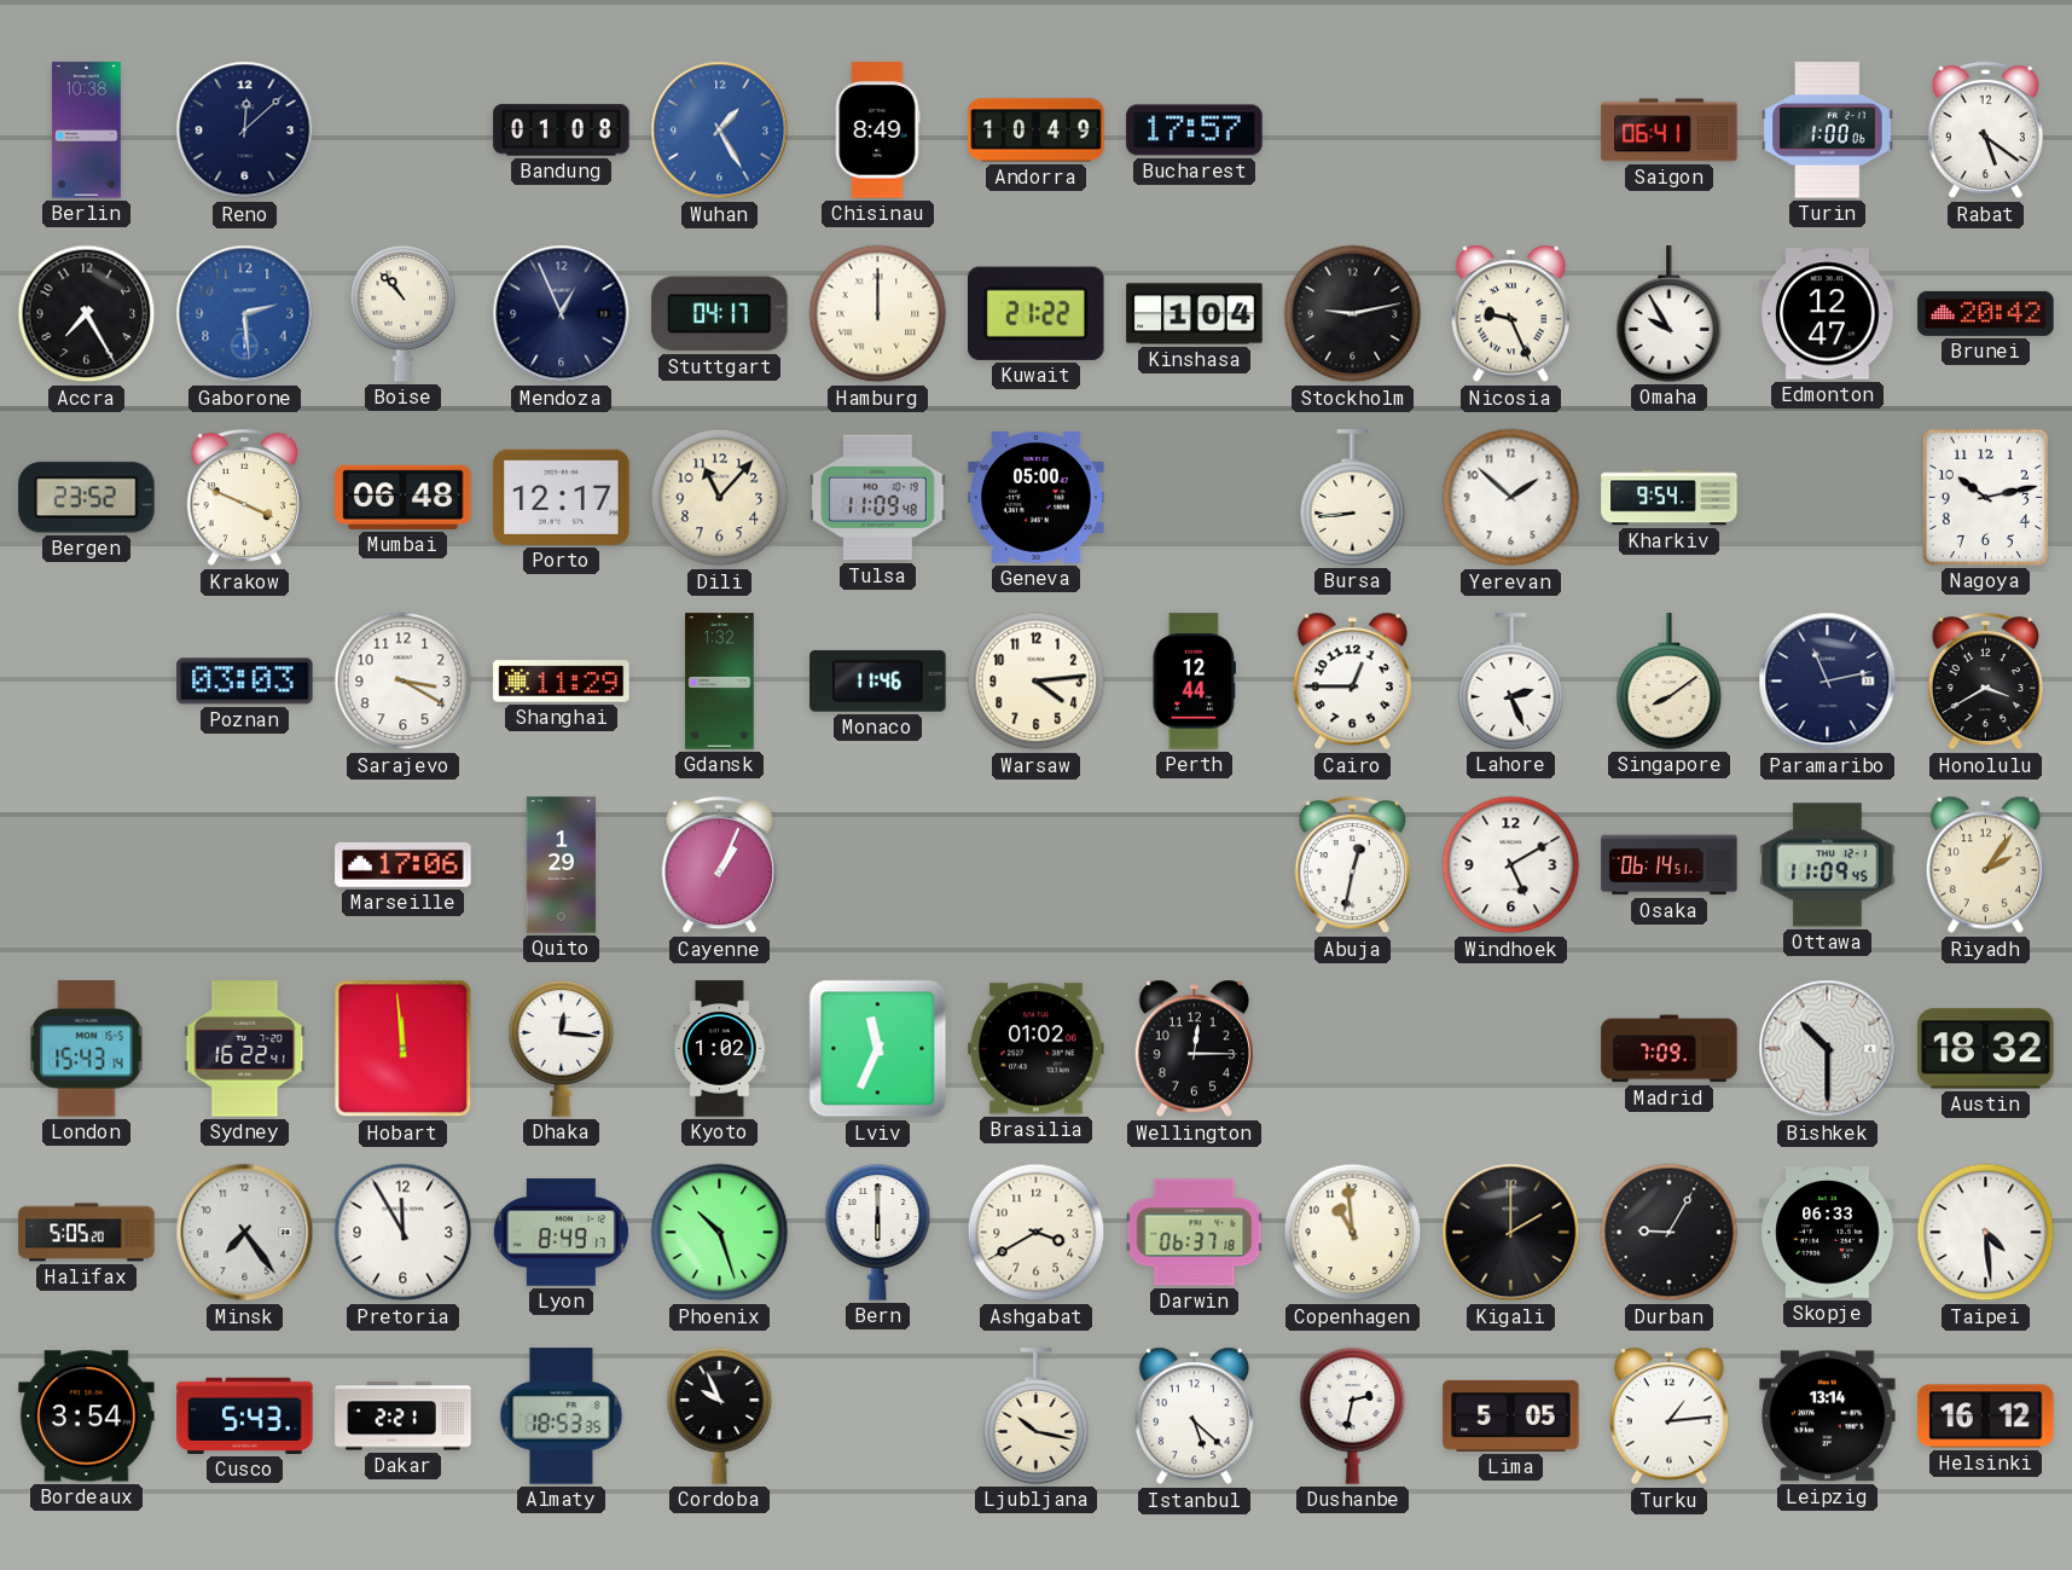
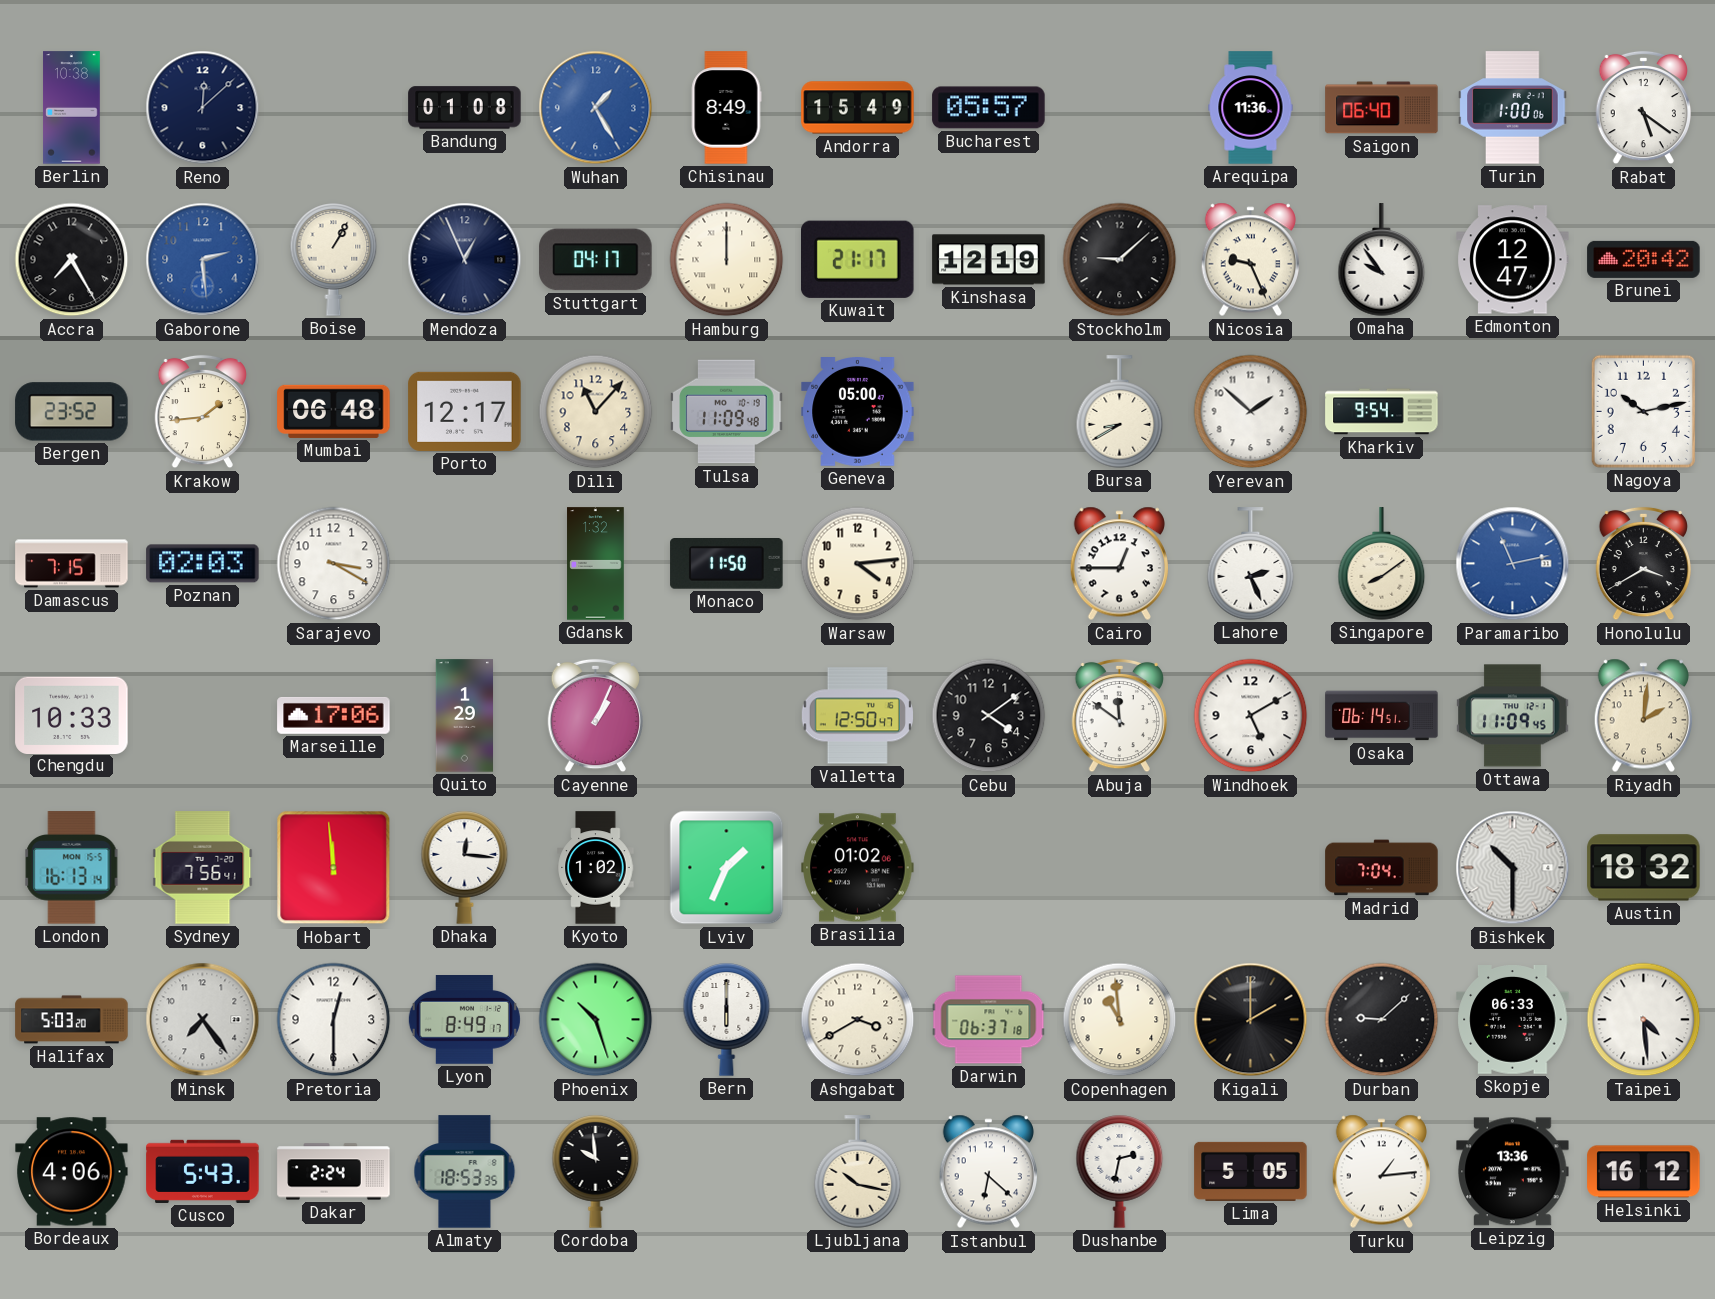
Andorra: 10:49 -> 15:49
Bucharest: 17:57 -> 05:57
Arequipa: none -> 11:36
Saigon: 06:41 -> 06:40
Boise: 10:53 -> 1:05
Kuwait: 21:22 -> 21:17
Kinshasa: 1:04 -> 12:19
Stockholm: 9:13 -> 9:08
Omaha: 9:55 -> 9:54
Krakow: 3:49 -> 1:44
Bursa: 8:44 -> 8:40
Damascus: none -> 7:15
Poznan: 03:03 -> 02:03
Shanghai: 11:29 -> none
Monaco: 11:46 -> 11:50
Perth: 12:44 -> none
Paramaribo dial: navy -> blue
Chengdu: none -> 10:33
Valletta: none -> 12:50
Cebu: none -> 4:09
Abuja: 12:32 -> 11:51
Riyadh: 2:06 -> 2:01
London: 15:43 -> 16:13
Sydney: 16:22 -> 7:56
Lviv: 11:34 -> 1:34
Wellington: 12:15 -> none
Madrid: 7:09 -> 7:04
Halifax: 5:05 -> 5:03
Pretoria: 11:55 -> 12:30
Durban: 9:05 -> 9:08
Bordeaux: 3:54 -> 4:06
Dakar: 2:21 -> 2:24
Cordoba: 9:56 -> 9:59
Istanbul: 5:22 -> 6:22
Leipzig: 13:14 -> 13:36
